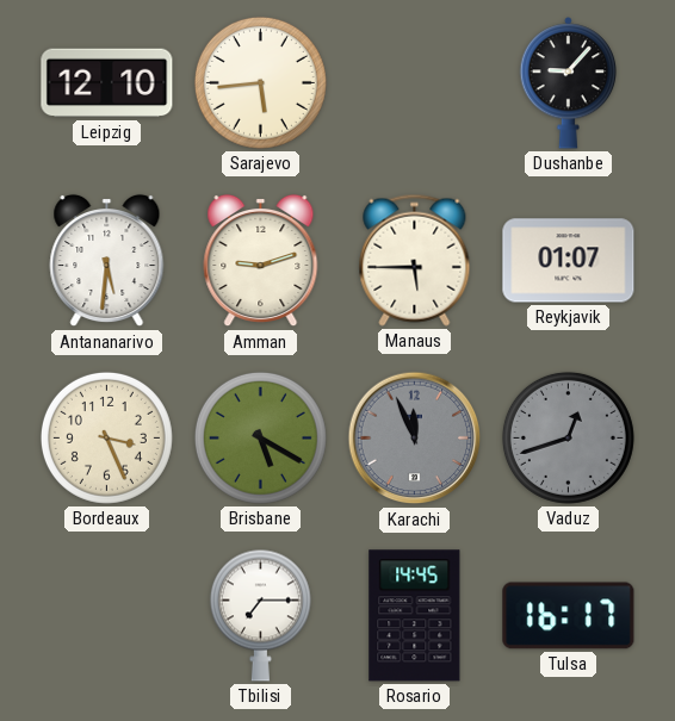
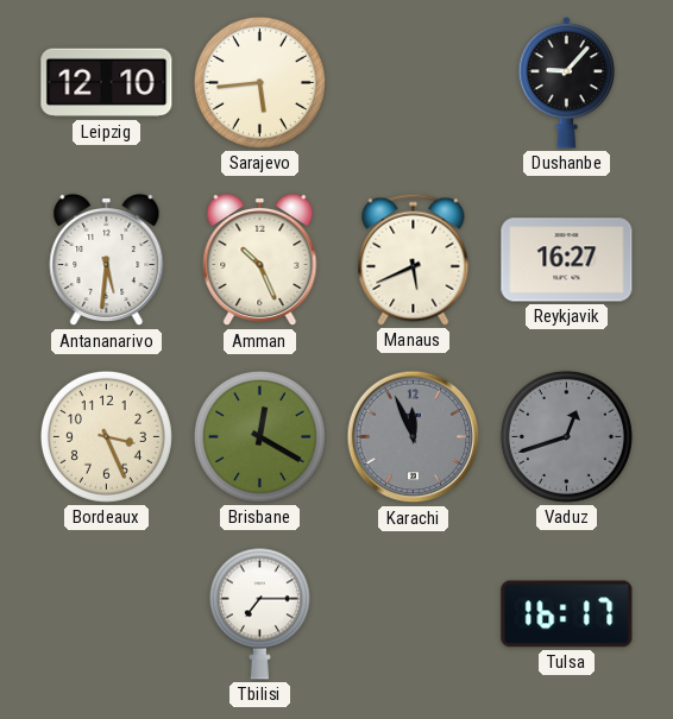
Amman: 9:12 -> 10:26
Manaus: 5:45 -> 5:41
Reykjavik: 01:07 -> 16:27
Brisbane: 5:20 -> 12:20
Rosario: 14:45 -> none
